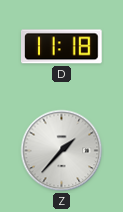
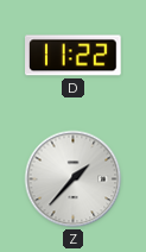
D: 11:18 -> 11:22
